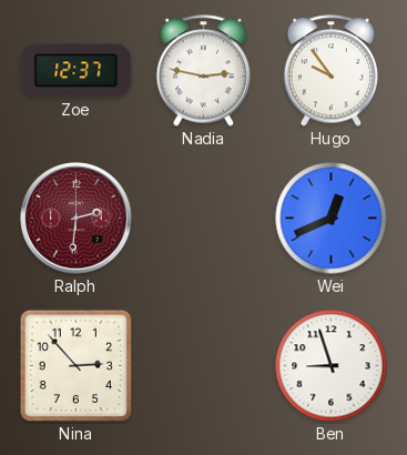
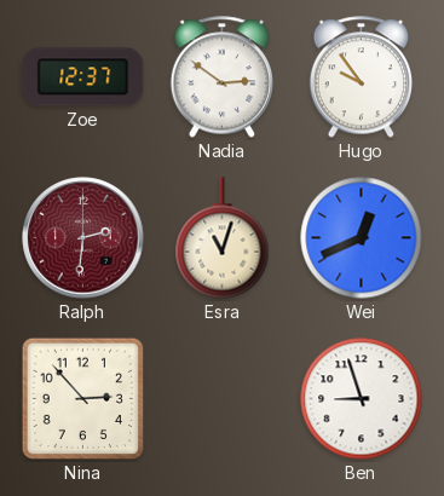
Nadia: 2:47 -> 2:51
Esra: none -> 11:03
